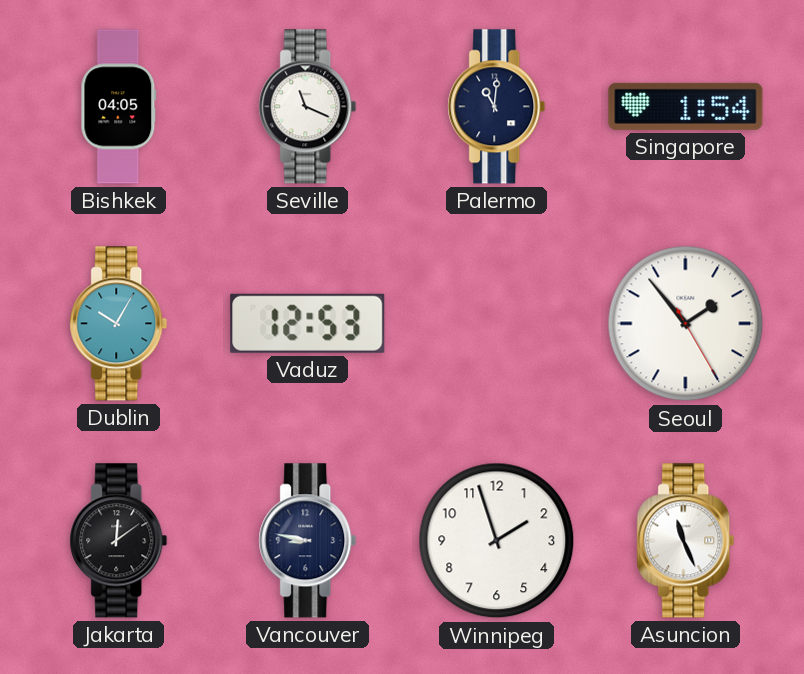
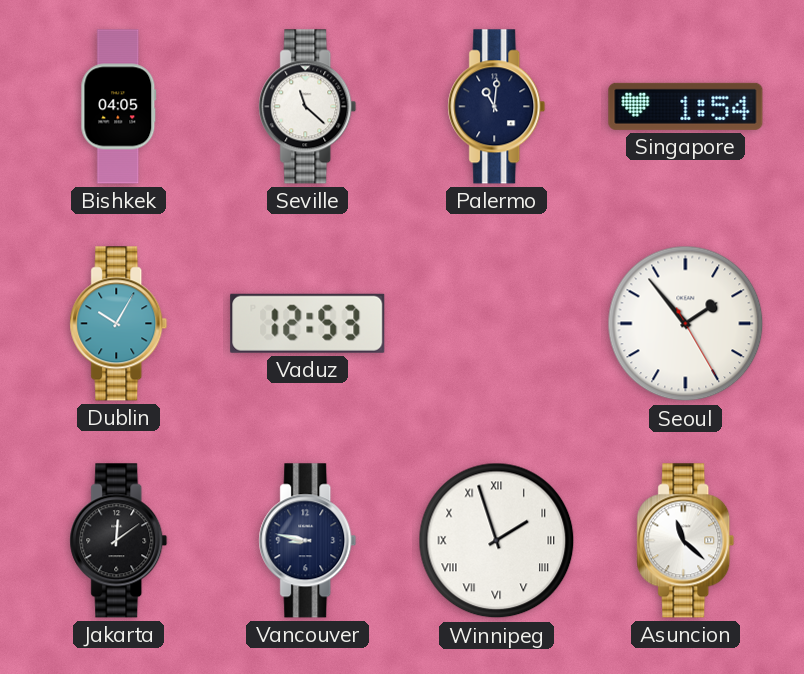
Seville: 11:19 -> 11:22
Winnipeg numerals: Arabic -> Roman
Asuncion: 11:26 -> 11:22
